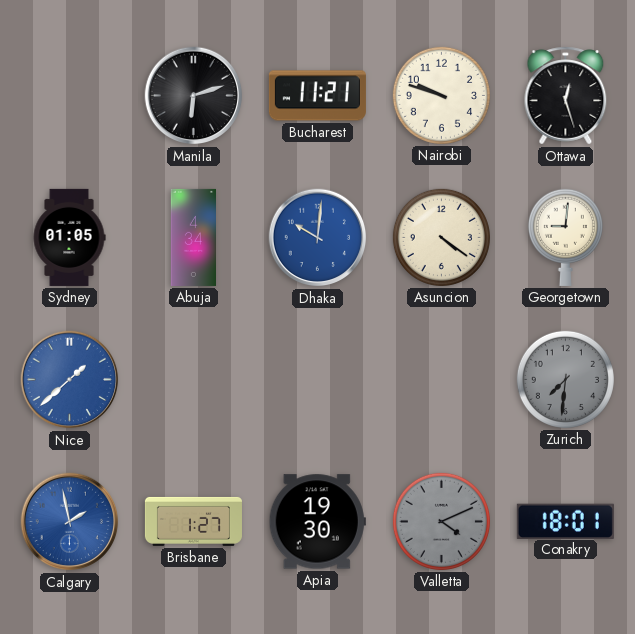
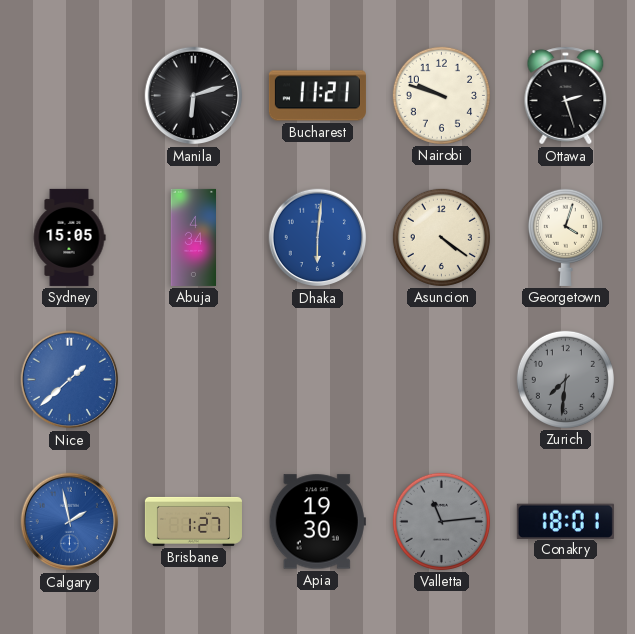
Ottawa: 12:27 -> 2:27
Sydney: 01:05 -> 15:05
Dhaka: 10:01 -> 6:01
Georgetown: 9:01 -> 4:03
Valletta: 4:11 -> 11:14
